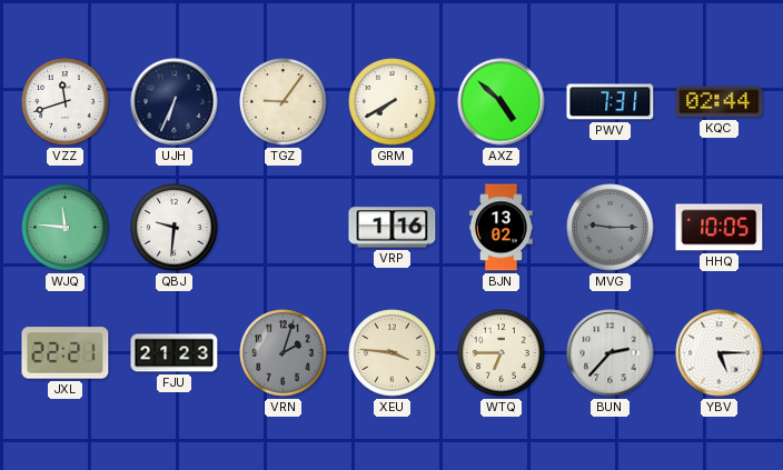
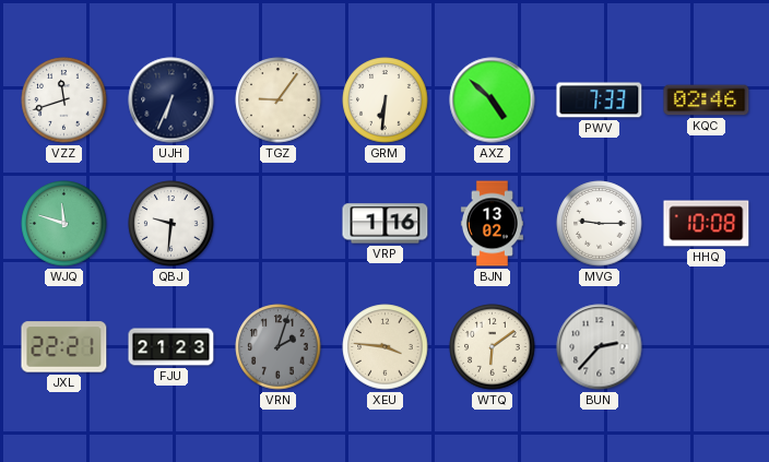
GRM: 7:40 -> 6:31
PWV: 7:31 -> 7:33
KQC: 02:44 -> 02:46
WJQ: 11:46 -> 11:48
MVG dial: grey -> white
HHQ: 10:05 -> 10:08
WTQ: 6:45 -> 6:09
YBV: 5:15 -> none
